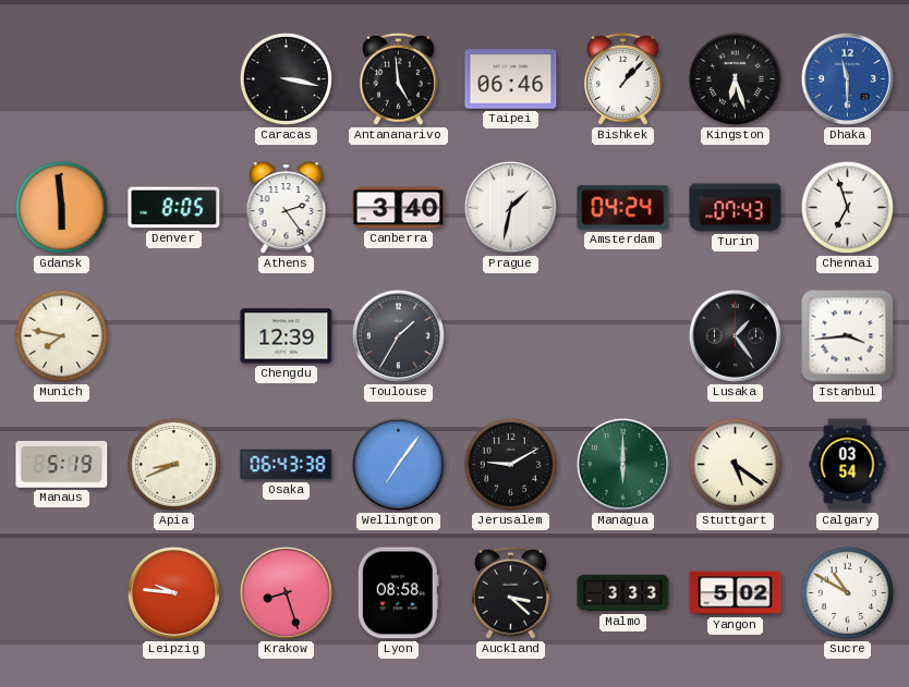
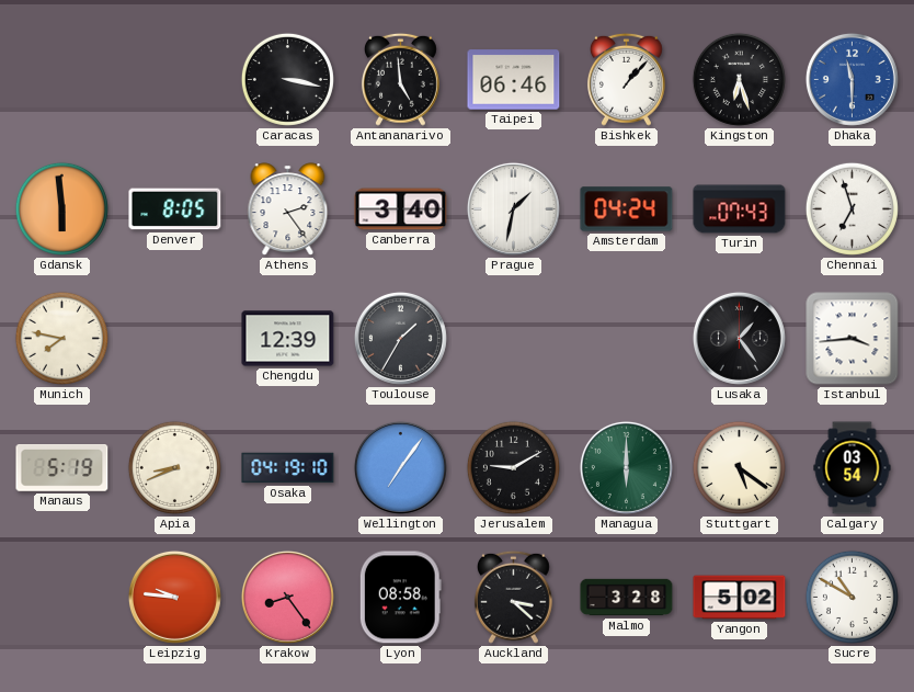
Osaka: 06:43 -> 04:19
Krakow: 8:27 -> 8:24
Malmo: 3:33 -> 3:28
